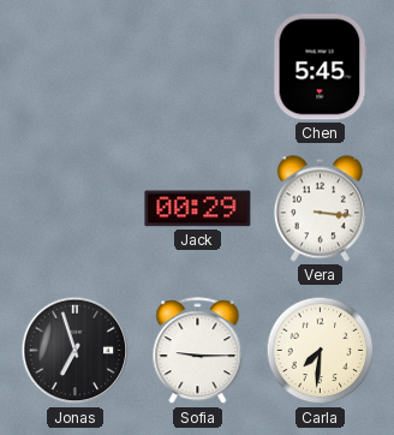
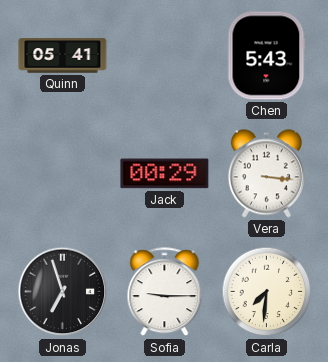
Quinn: none -> 05:41
Chen: 5:45 -> 5:43
